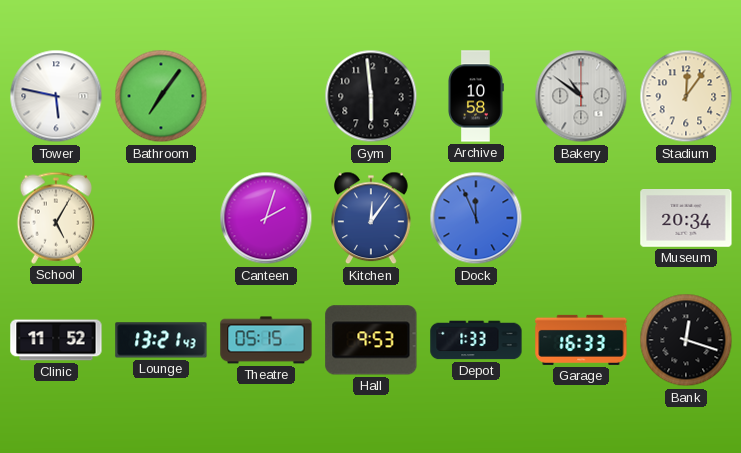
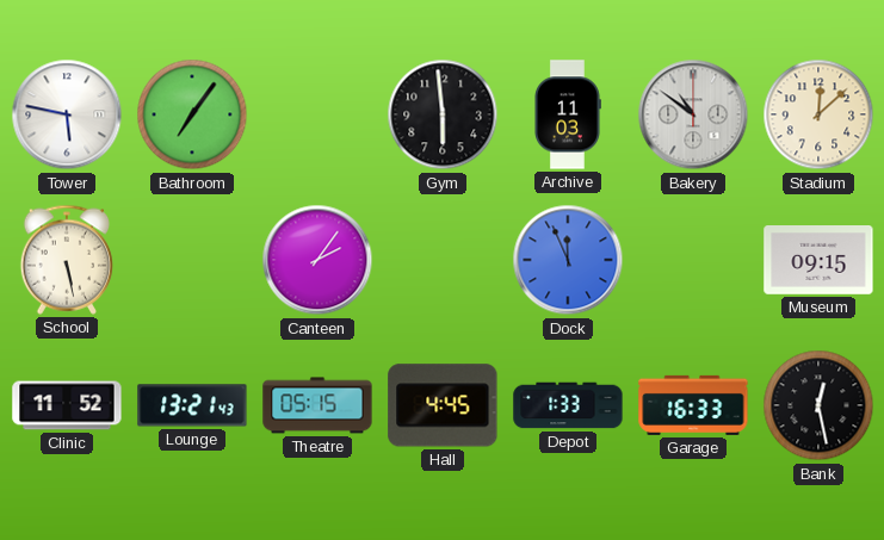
Archive: 10:58 -> 11:03
Stadium: 12:06 -> 12:08
School: 5:05 -> 5:28
Canteen: 2:03 -> 2:06
Kitchen: 12:06 -> none
Museum: 20:34 -> 09:15
Hall: 9:53 -> 4:45
Bank: 12:18 -> 12:28
